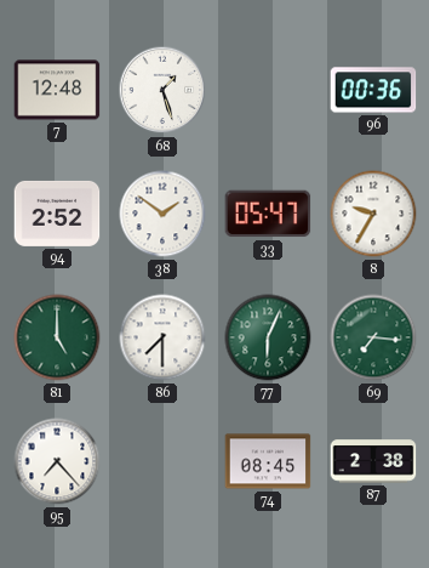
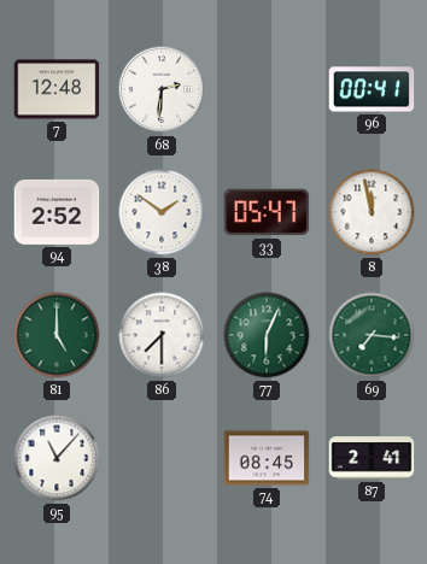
68: 1:27 -> 2:31
96: 00:36 -> 00:41
8: 9:35 -> 11:58
95: 7:23 -> 11:07
87: 2:38 -> 2:41
